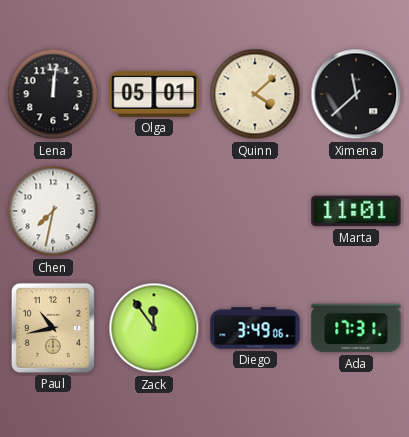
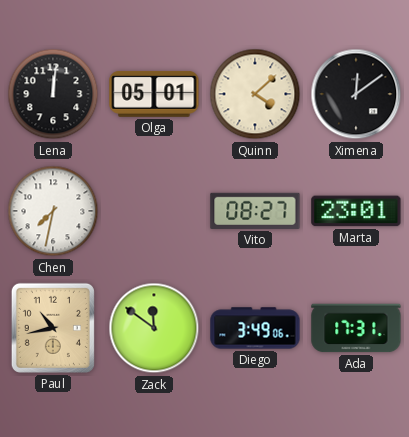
Ximena: 11:38 -> 12:09
Vito: none -> 08:27
Marta: 11:01 -> 23:01
Zack: 11:54 -> 11:51
